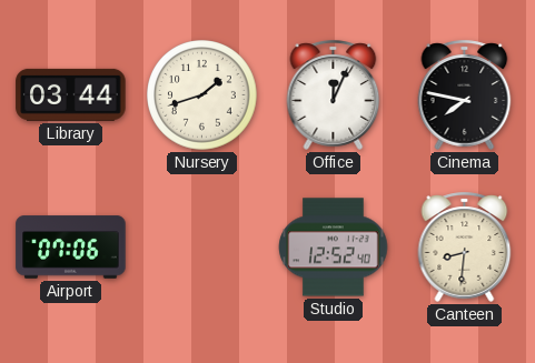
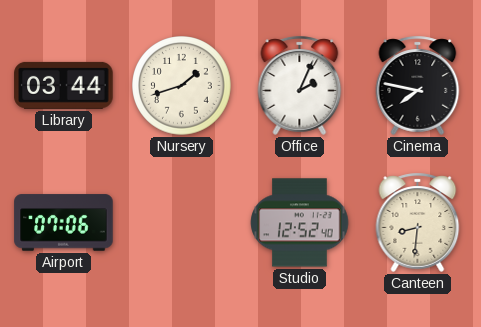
Office: 12:04 -> 2:04
